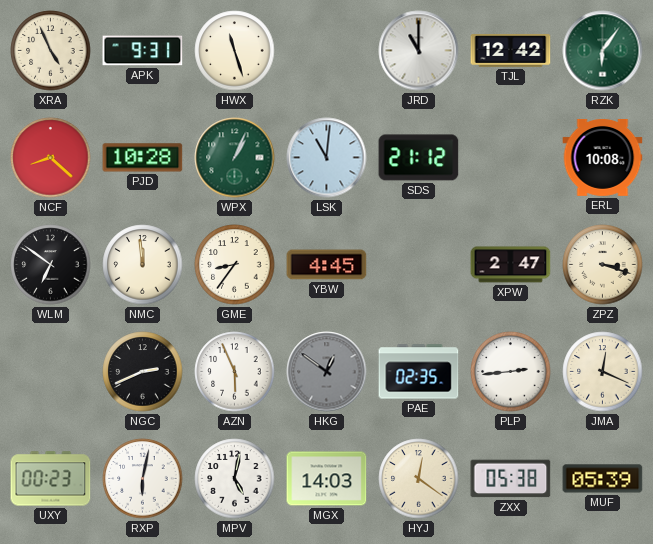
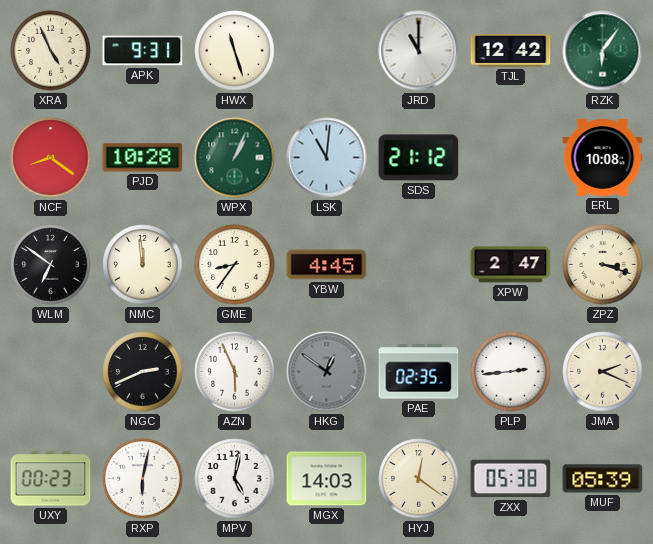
NCF: 8:22 -> 8:21
JMA: 12:19 -> 2:19
